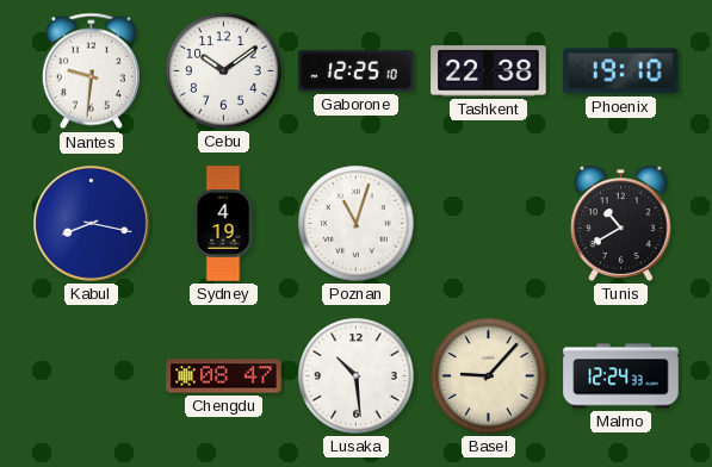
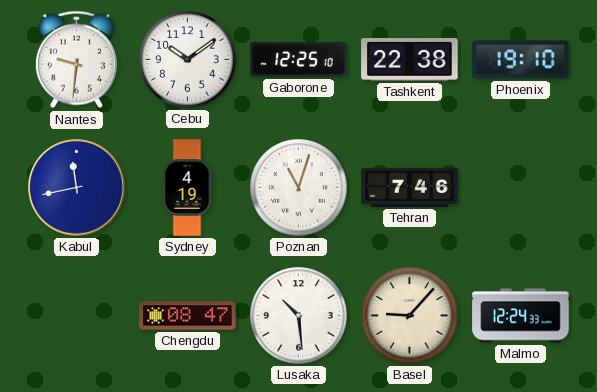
Kabul: 8:17 -> 11:43
Tehran: none -> 7:46
Tunis: 10:40 -> none
